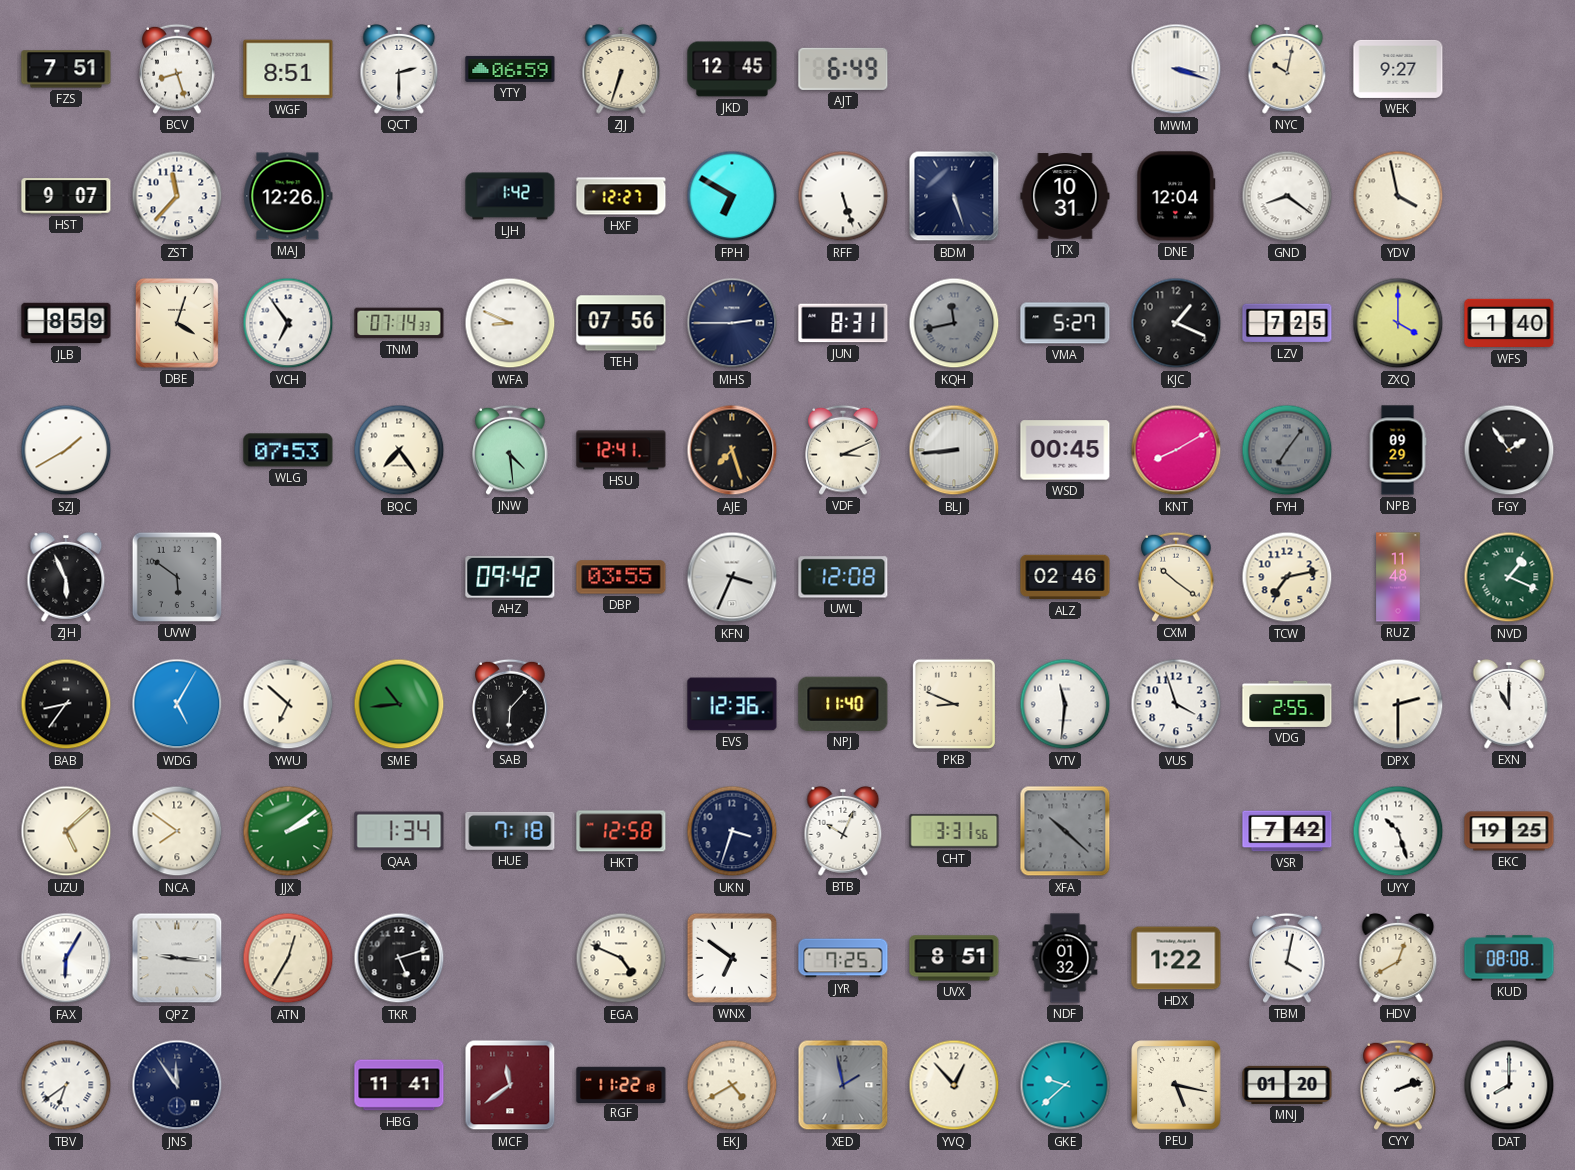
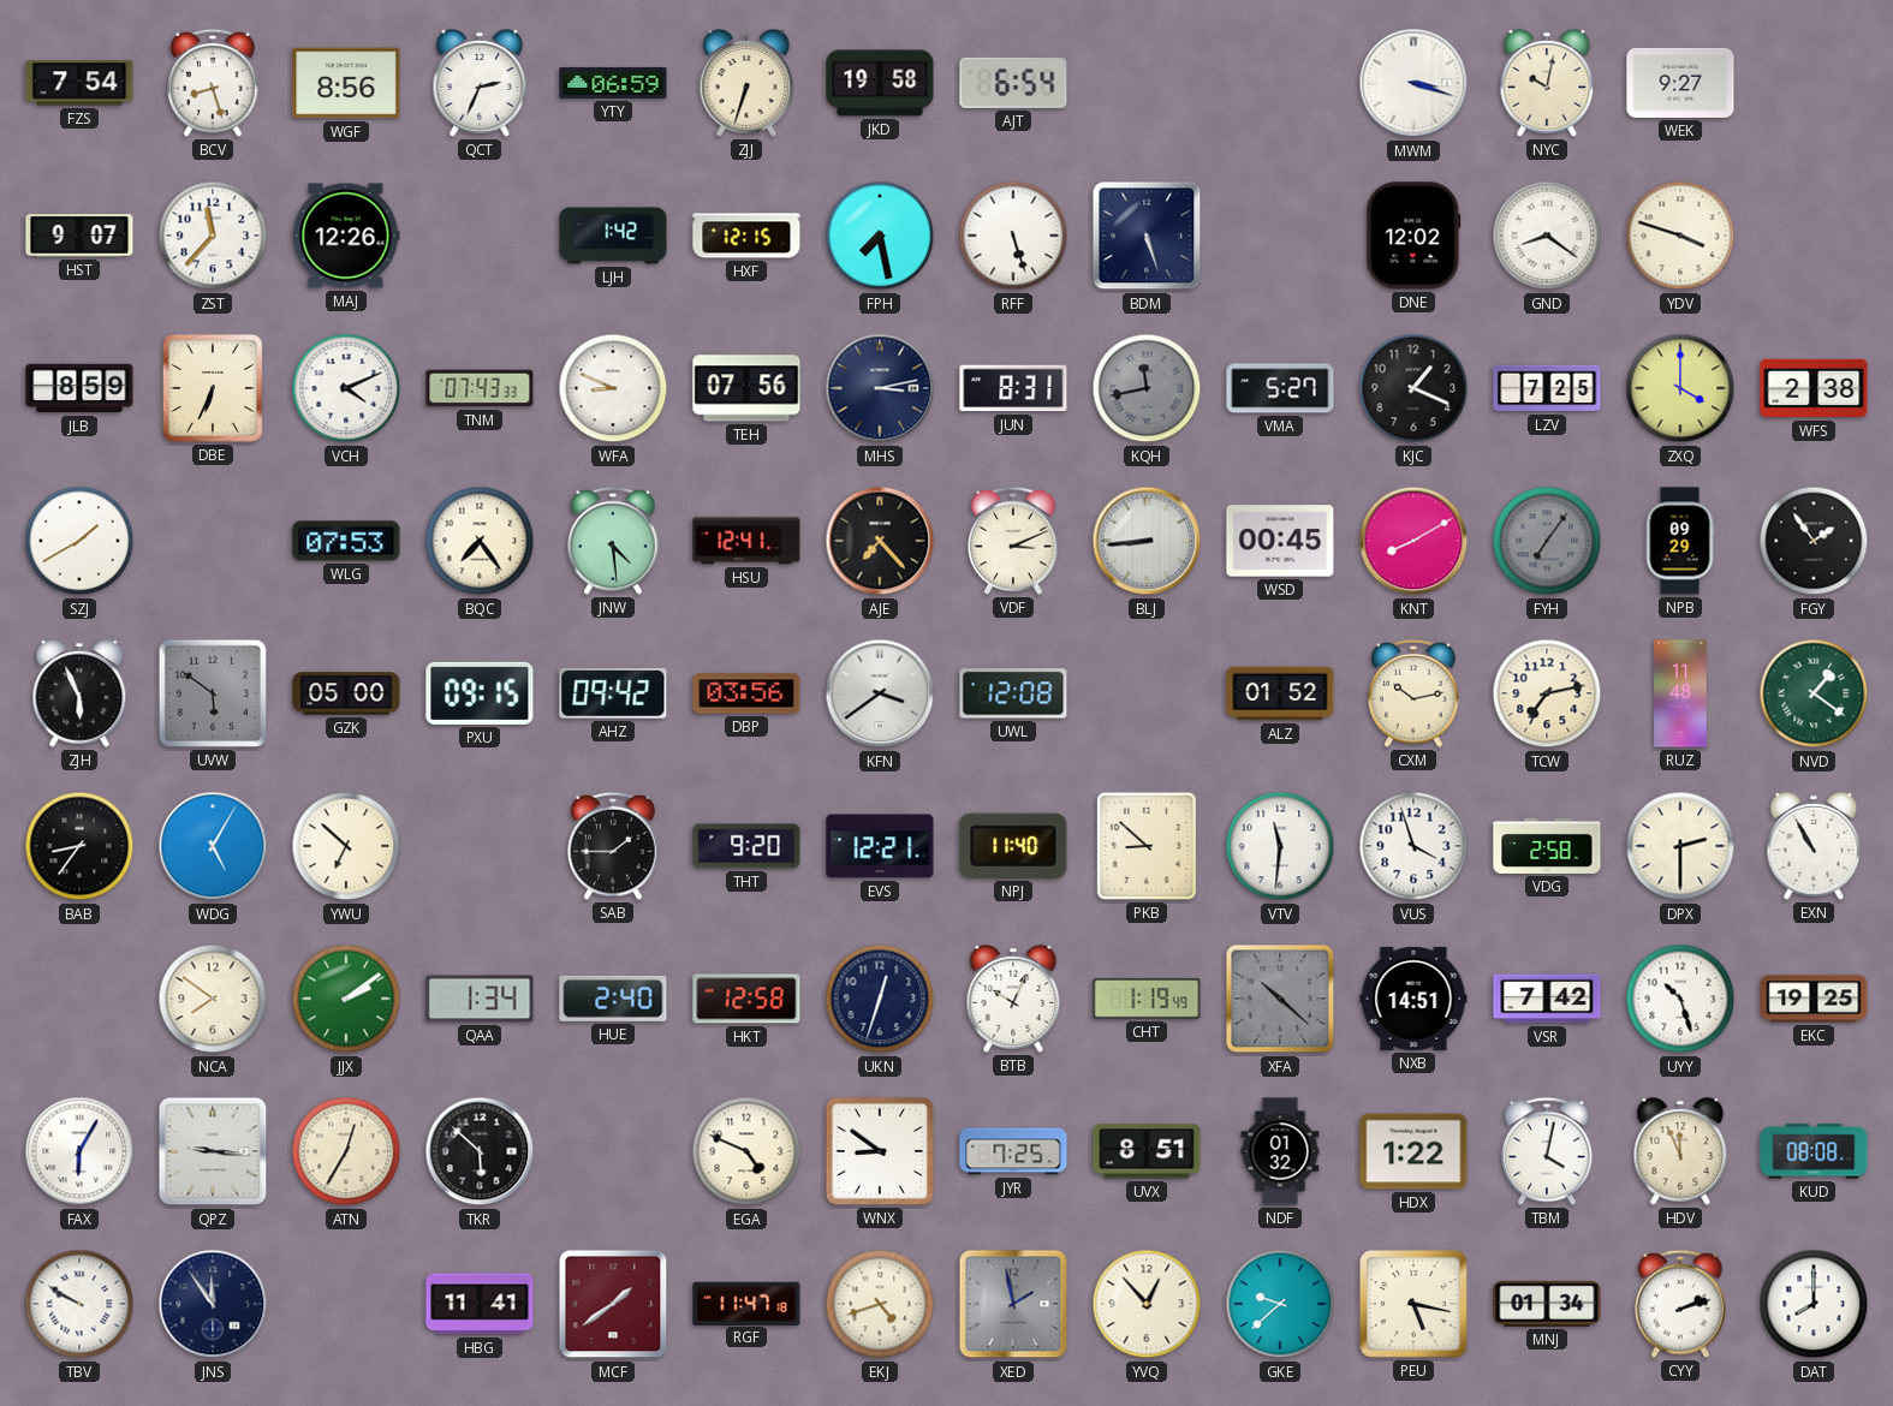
FZS: 7:51 -> 7:54
WGF: 8:51 -> 8:56
QCT: 2:30 -> 2:34
JKD: 12:45 -> 19:58
AJT: 6:49 -> 6:54
HXF: 12:27 -> 12:15
FPH: 6:50 -> 7:28
JTX: 10:31 -> none
DNE: 12:04 -> 12:02
YDV: 3:58 -> 3:48
DBE: 4:03 -> 6:34
VCH: 6:54 -> 4:11
TNM: 07:14 -> 07:43
MHS: 2:45 -> 3:13
WFS: 1:40 -> 2:38
AJE: 7:27 -> 7:23
GZK: none -> 05:00
PXU: none -> 09:15
DBP: 03:55 -> 03:56
KFN: 3:34 -> 3:39
ALZ: 02:46 -> 01:52
CXM: 10:21 -> 10:13
NVD: 1:19 -> 1:21
SME: 10:44 -> none
SAB: 6:07 -> 1:45
THT: none -> 9:20
EVS: 12:36 -> 12:21
PKB: 8:49 -> 8:52
VDG: 2:55 -> 2:58
EXN: 11:00 -> 10:55
UZU: 5:08 -> none
HUE: 7:18 -> 2:40
UKN: 3:33 -> 12:33
CHT: 3:31 -> 1:19
NXB: none -> 14:51
TKR: 5:12 -> 5:52
WNX: 6:51 -> 8:51
HDV: 12:40 -> 11:56
TBV: 6:39 -> 9:50
MCF: 11:39 -> 1:39
RGF: 11:22 -> 11:47
EKJ: 4:40 -> 4:42
MNJ: 01:20 -> 01:34
